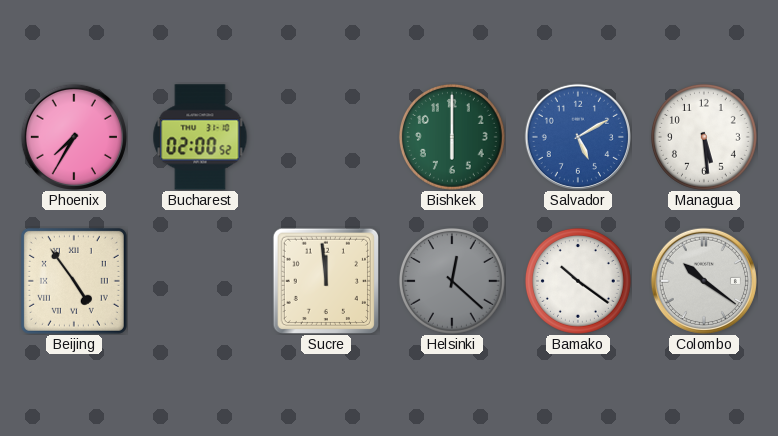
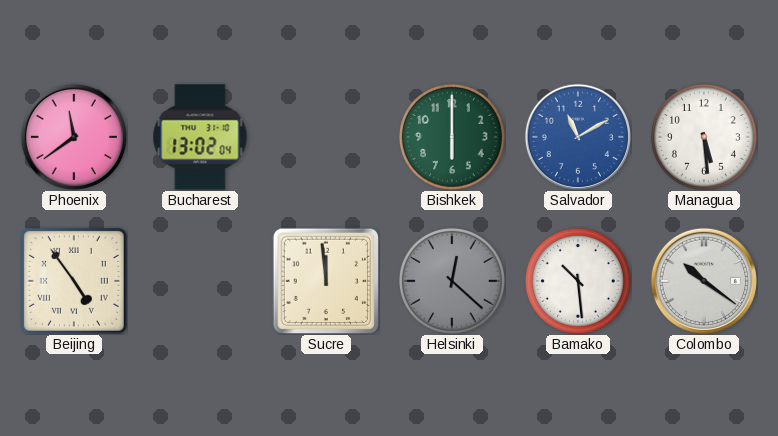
Phoenix: 7:35 -> 11:39
Bucharest: 02:00 -> 13:02
Salvador: 5:10 -> 11:10
Bamako: 10:21 -> 10:29
